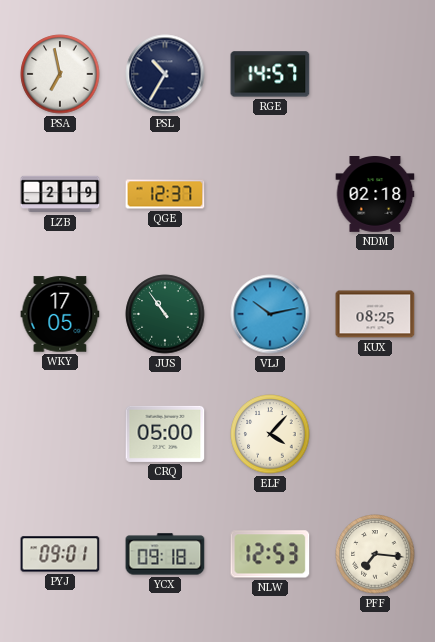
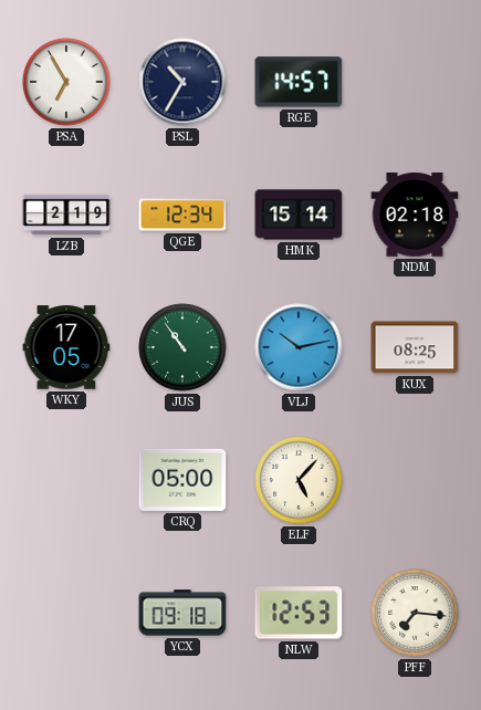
PSA: 6:58 -> 6:55
QGE: 12:37 -> 12:34
HMK: none -> 15:14
ELF: 4:07 -> 5:07
PYJ: 09:01 -> none
